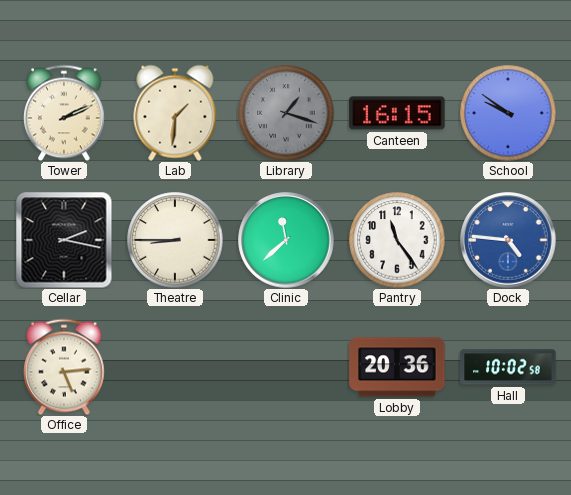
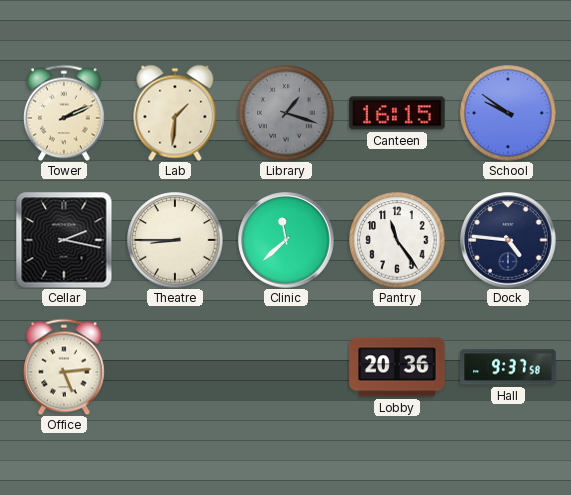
Dock dial: blue -> navy
Hall: 10:02 -> 9:37
